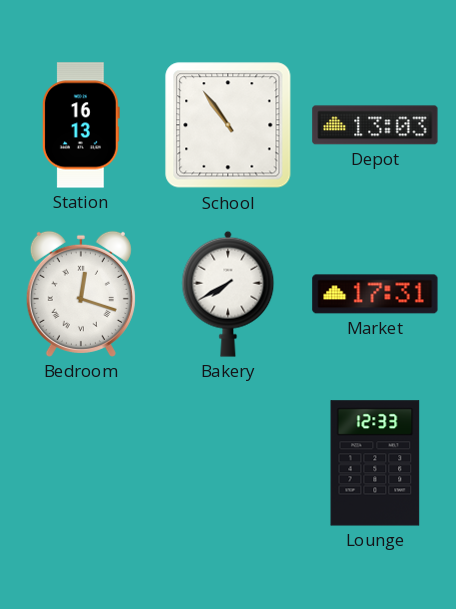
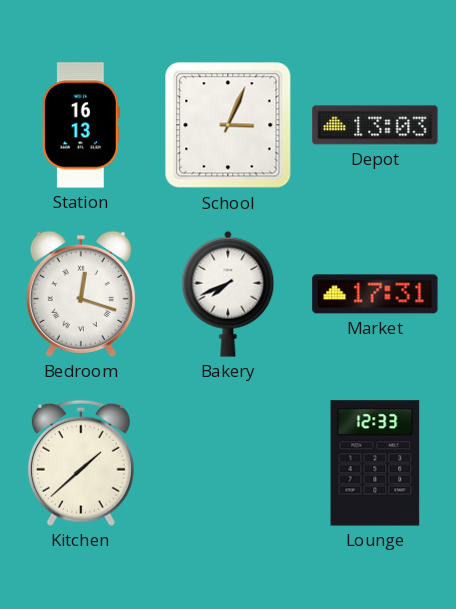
School: 10:54 -> 3:04
Bakery: 7:40 -> 7:41
Kitchen: none -> 1:38
